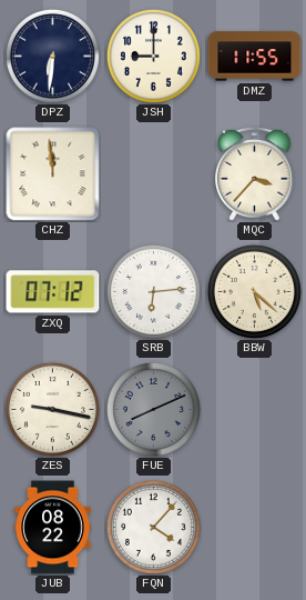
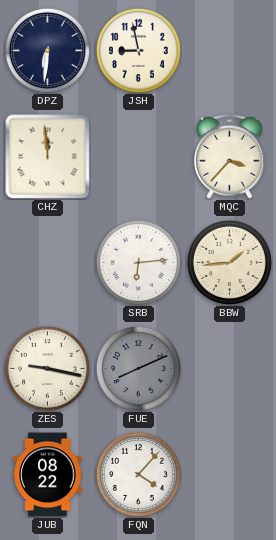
JSH: 9:00 -> 8:58
DMZ: 11:55 -> none
ZXQ: 07:12 -> none
BBW: 5:22 -> 1:44
